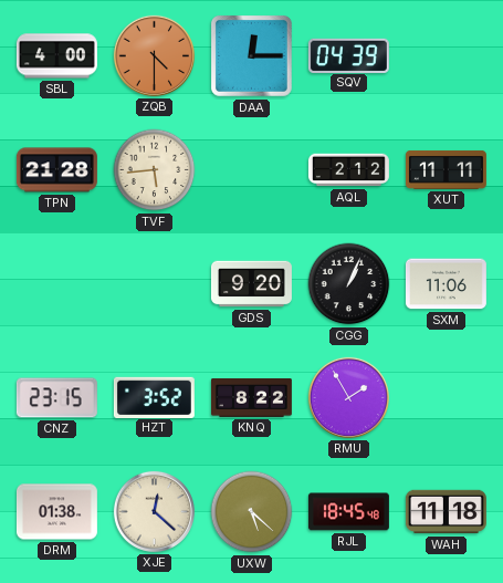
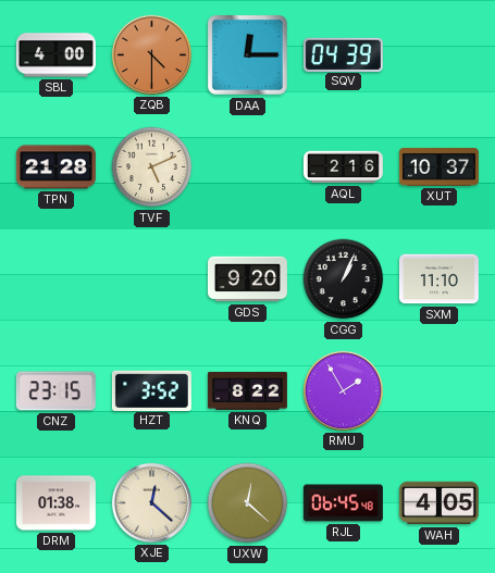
TVF: 5:44 -> 5:11
AQL: 2:12 -> 2:16
XUT: 11:11 -> 10:37
SXM: 11:06 -> 11:10
UXW: 5:22 -> 12:22
RJL: 18:45 -> 06:45
WAH: 11:18 -> 4:05
